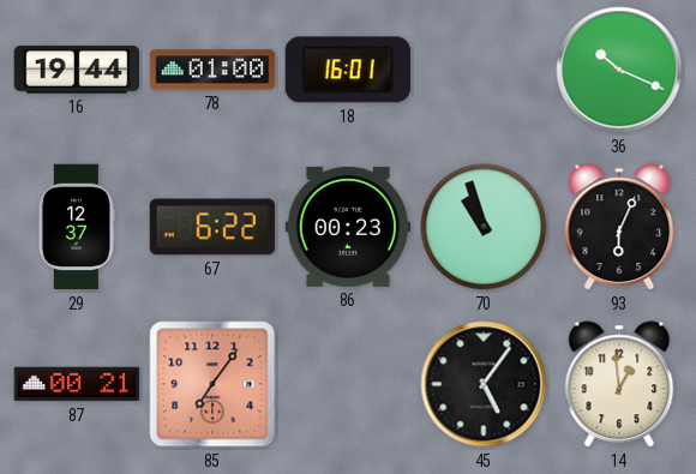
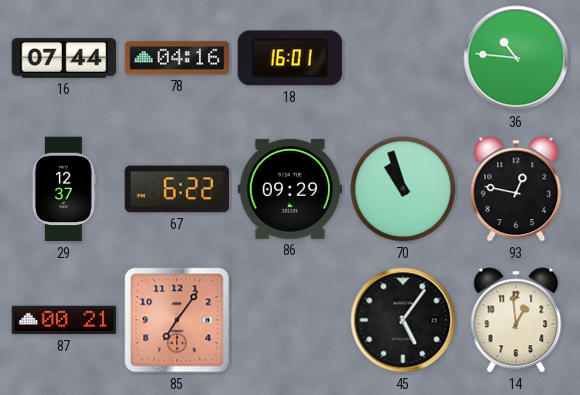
16: 19:44 -> 07:44
78: 01:00 -> 04:16
36: 10:19 -> 10:46
86: 00:23 -> 09:29
93: 6:04 -> 12:47
